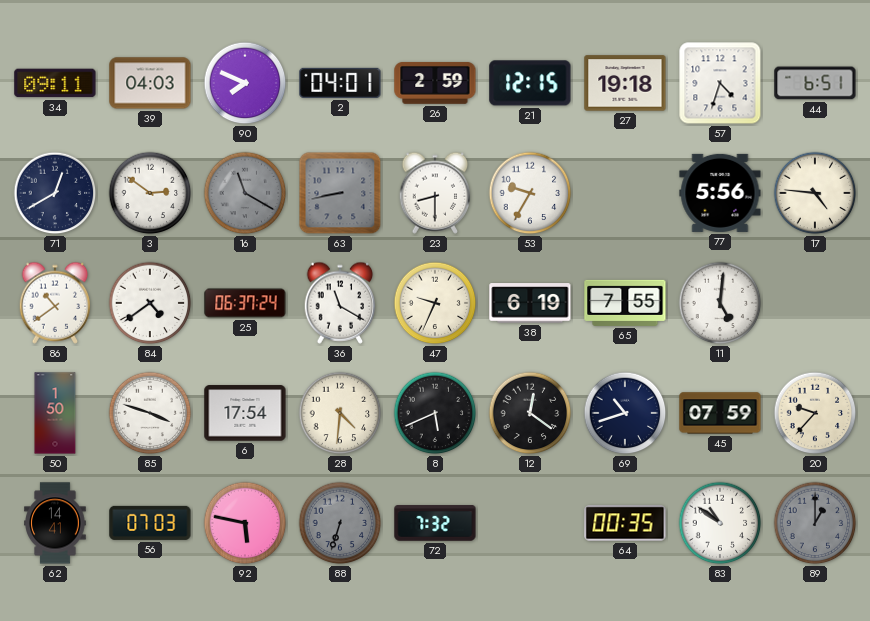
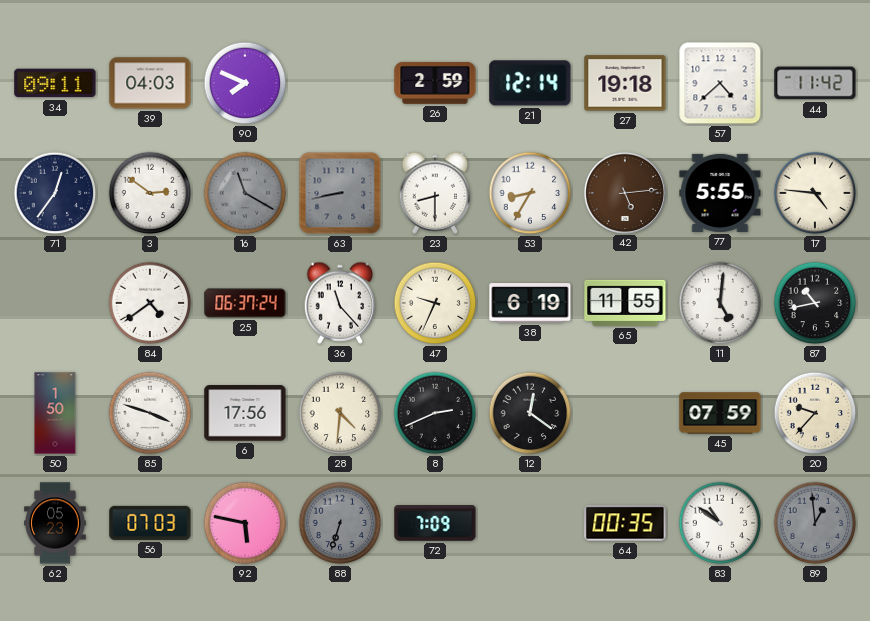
2: 04:01 -> none
21: 12:15 -> 12:14
57: 4:33 -> 4:38
44: 6:51 -> 11:42
71: 12:40 -> 12:36
53: 9:35 -> 8:35
42: none -> 5:14
77: 5:56 -> 5:55
86: 10:39 -> none
36: 11:20 -> 11:23
65: 7:55 -> 11:55
87: none -> 10:43
6: 17:54 -> 17:56
8: 5:41 -> 2:41
69: 10:42 -> none
62: 14:41 -> 05:23
72: 7:32 -> 7:09
89: 1:00 -> 12:59
